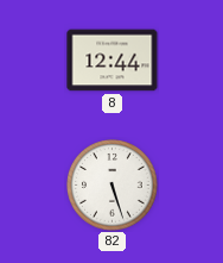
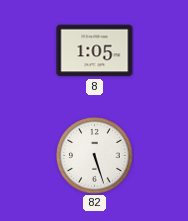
8: 12:44 -> 1:05
